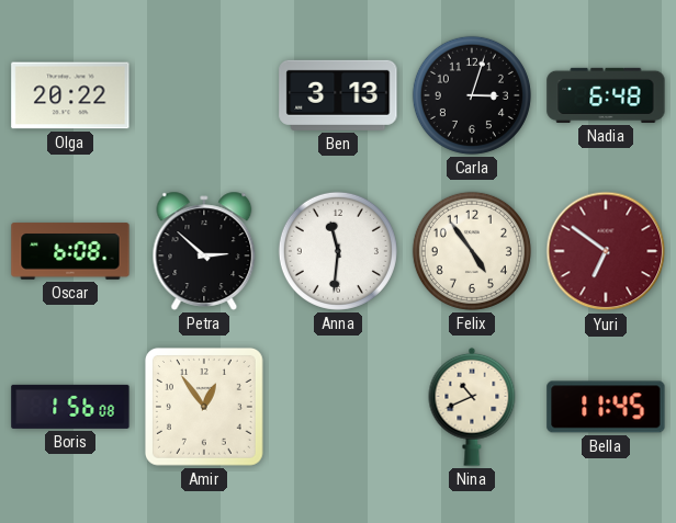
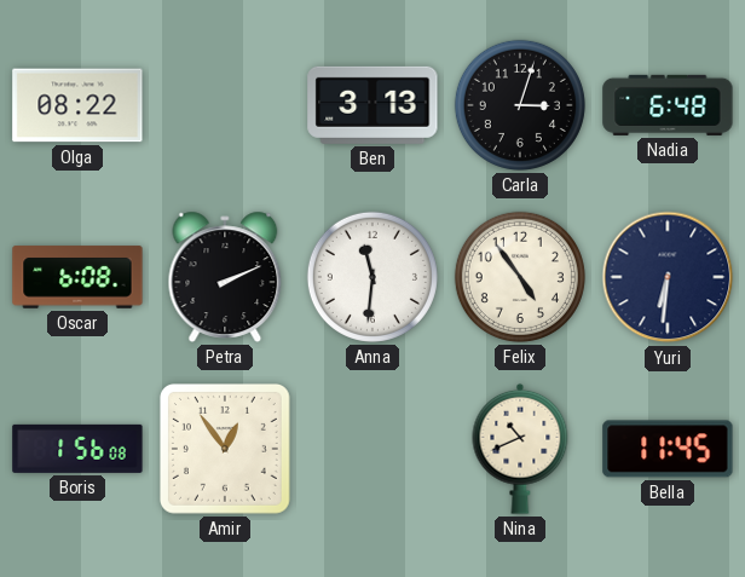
Olga: 20:22 -> 08:22
Petra: 2:52 -> 2:11
Yuri: 6:51 -> 6:31
Yuri dial: burgundy -> navy
